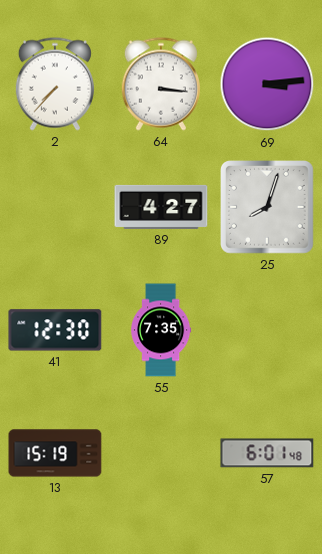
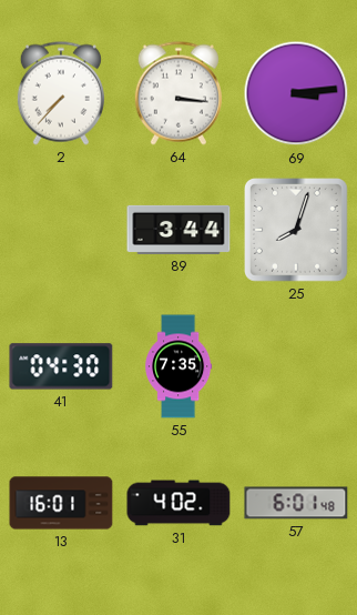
89: 4:27 -> 3:44
41: 12:30 -> 04:30
13: 15:19 -> 16:01
31: none -> 4:02
